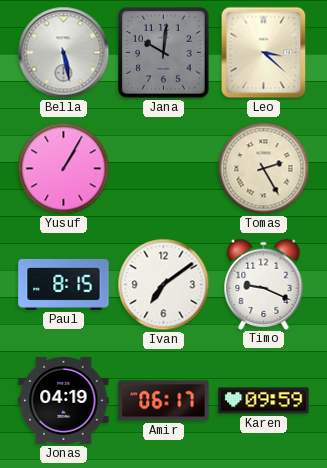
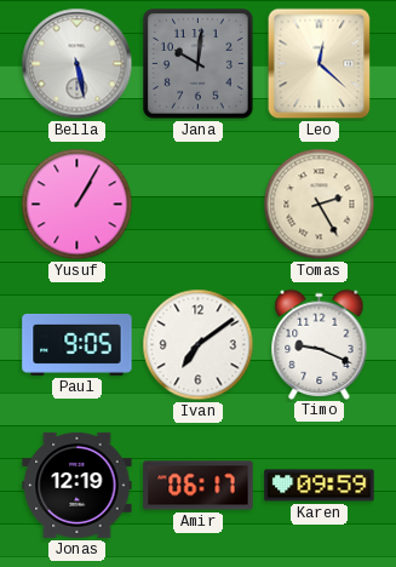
Leo: 3:22 -> 12:22
Paul: 8:15 -> 9:05
Jonas: 04:19 -> 12:19
